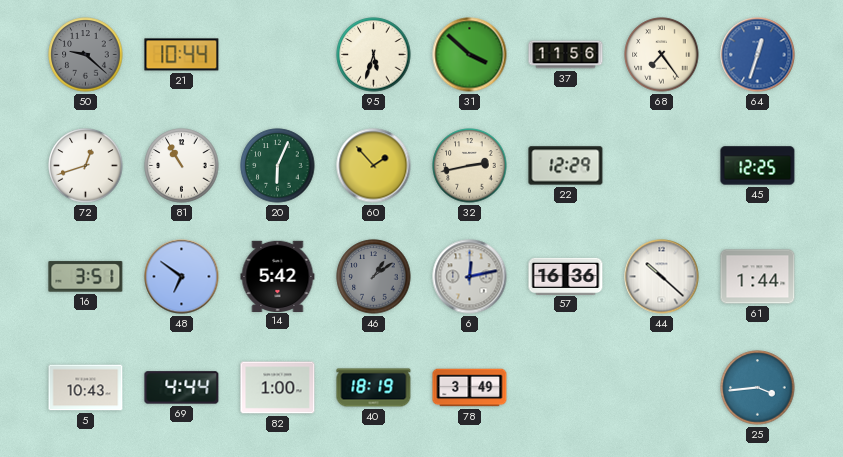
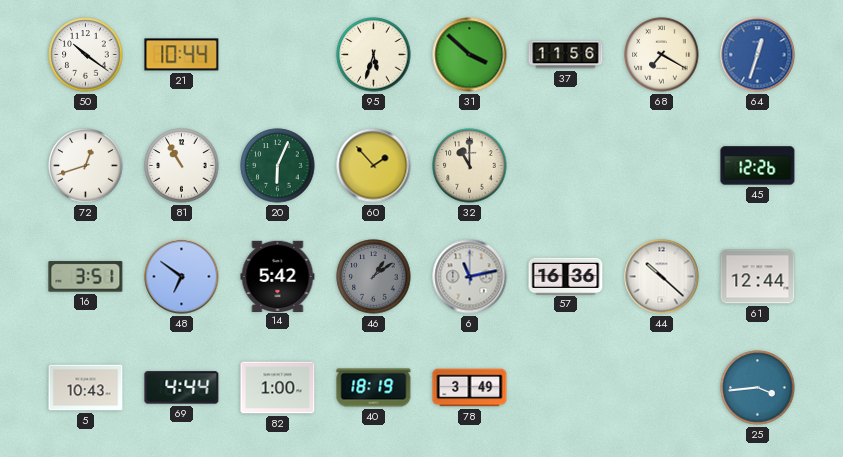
50: 9:22 -> 10:21
50 dial: grey -> white
68: 7:24 -> 7:20
32: 2:43 -> 11:00
22: 12:29 -> none
45: 12:25 -> 12:26
6: 12:13 -> 11:13
61: 1:44 -> 12:44
